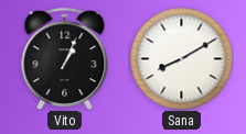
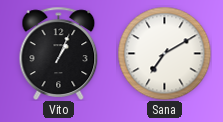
Sana: 8:10 -> 7:10
